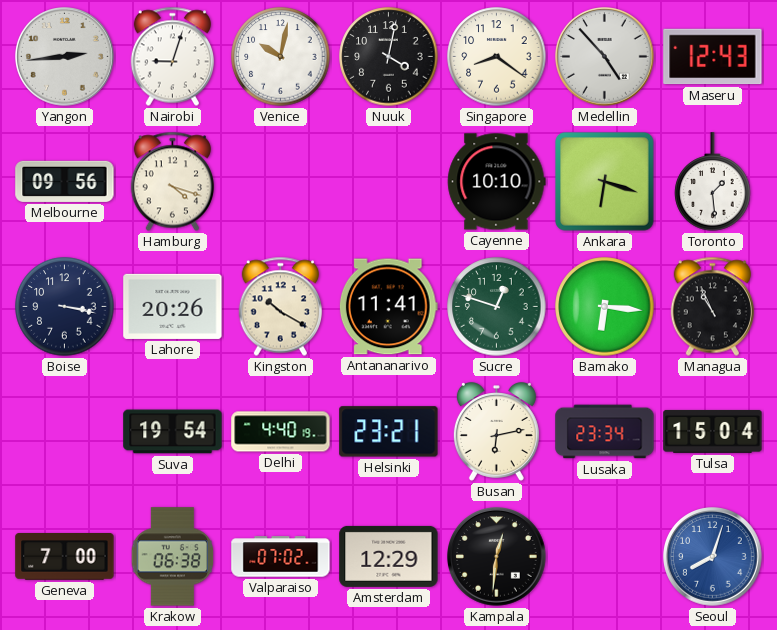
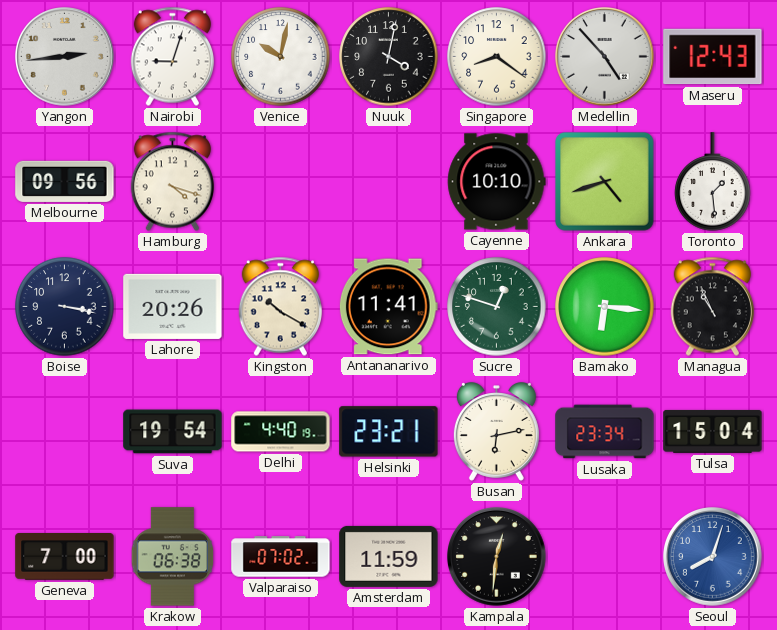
Ankara: 6:18 -> 4:42
Amsterdam: 12:29 -> 11:59
